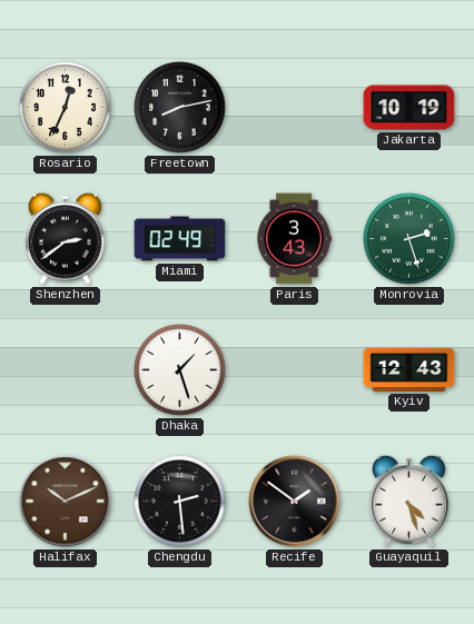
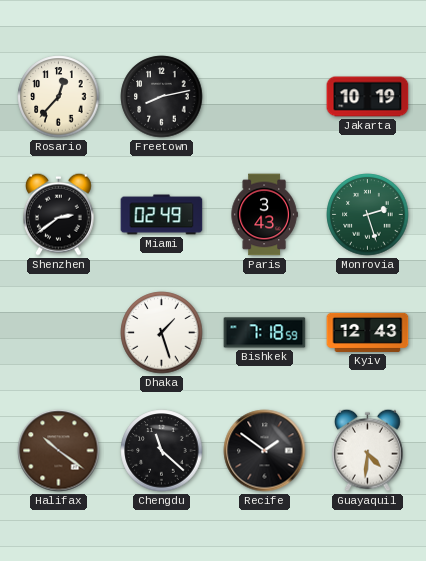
Rosario: 12:34 -> 12:37
Bishkek: none -> 7:18
Halifax: 10:11 -> 10:21
Chengdu: 2:29 -> 11:22
Guayaquil: 4:27 -> 4:31
